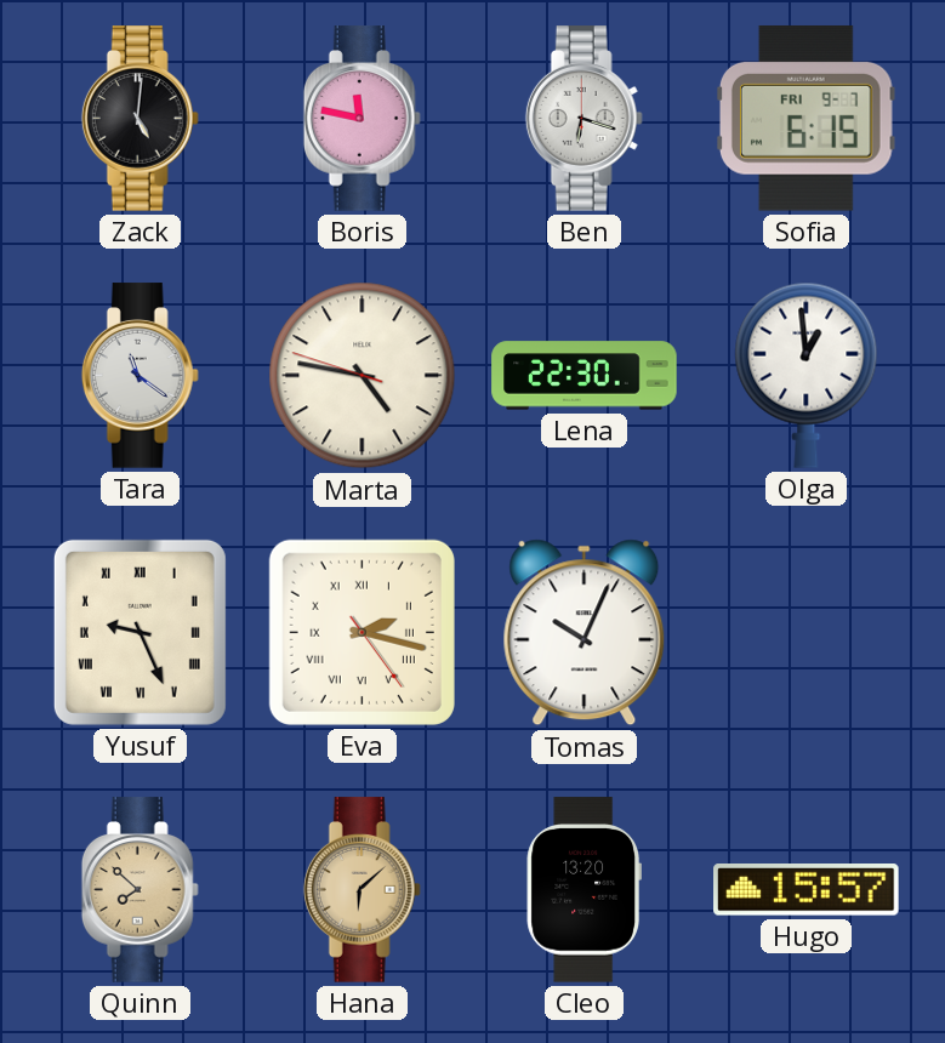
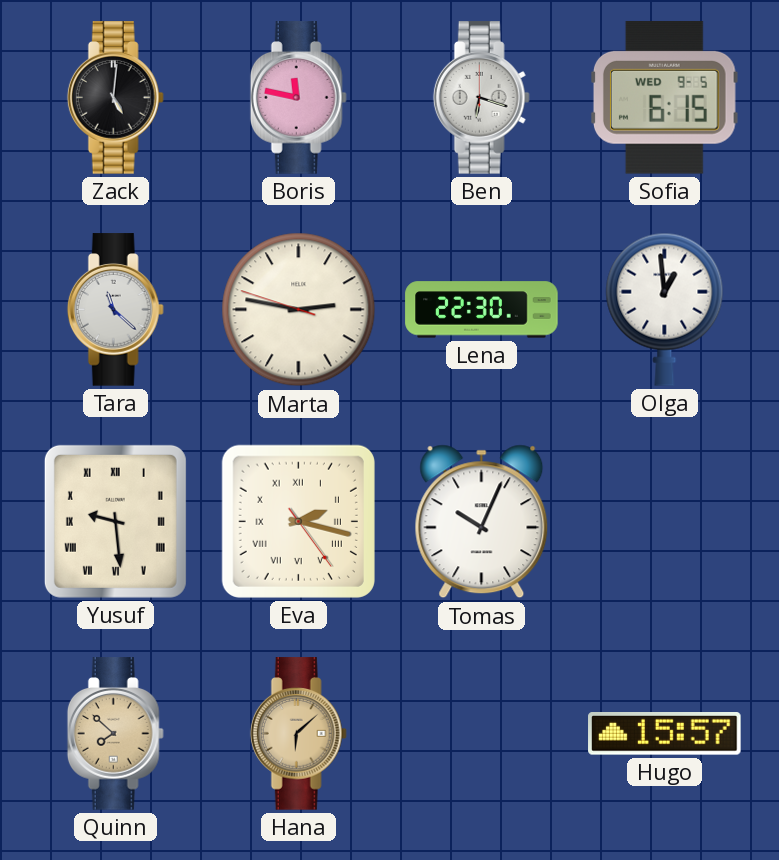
Sofia date: FRI 9-7 -> WED 9-5
Tara: 11:21 -> 11:22
Marta: 4:46 -> 2:46
Yusuf: 9:26 -> 9:29
Cleo: 13:20 -> none
